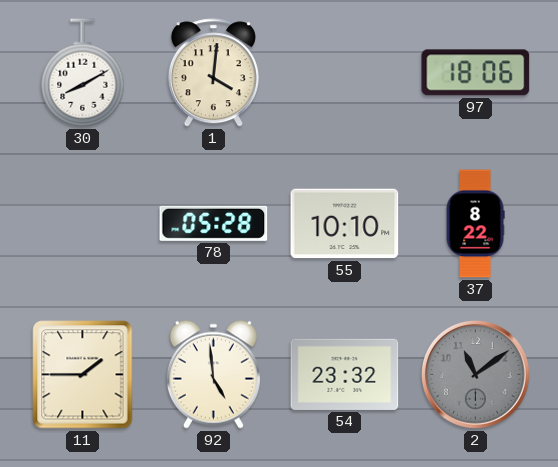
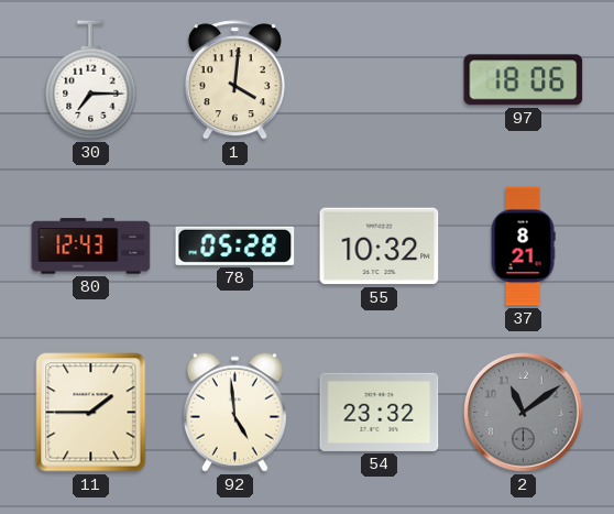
30: 8:10 -> 7:15
80: none -> 12:43
55: 10:10 -> 10:32
37: 8:22 -> 8:21
